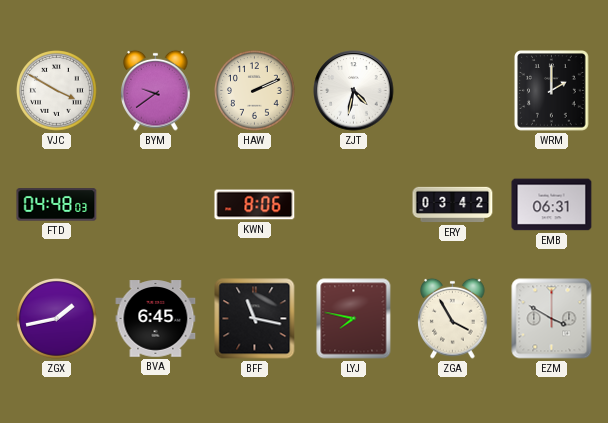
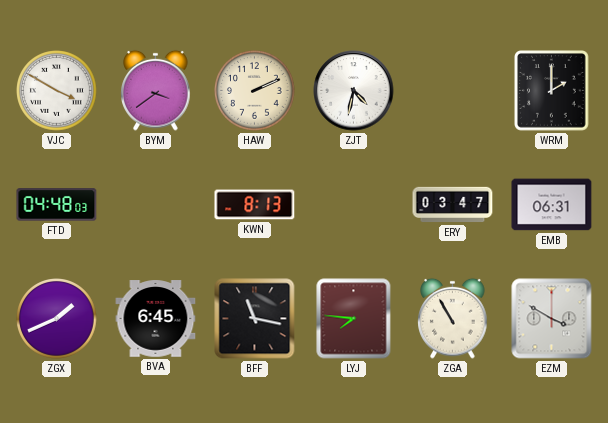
BYM: 9:39 -> 3:39
KWN: 8:06 -> 8:13
ERY: 03:42 -> 03:47
ZGX: 1:43 -> 1:41
LYJ: 7:47 -> 7:46
ZGA: 3:55 -> 10:55
